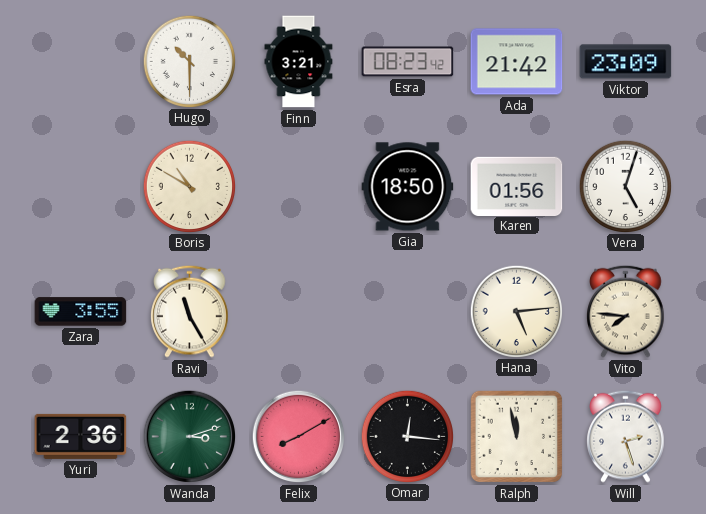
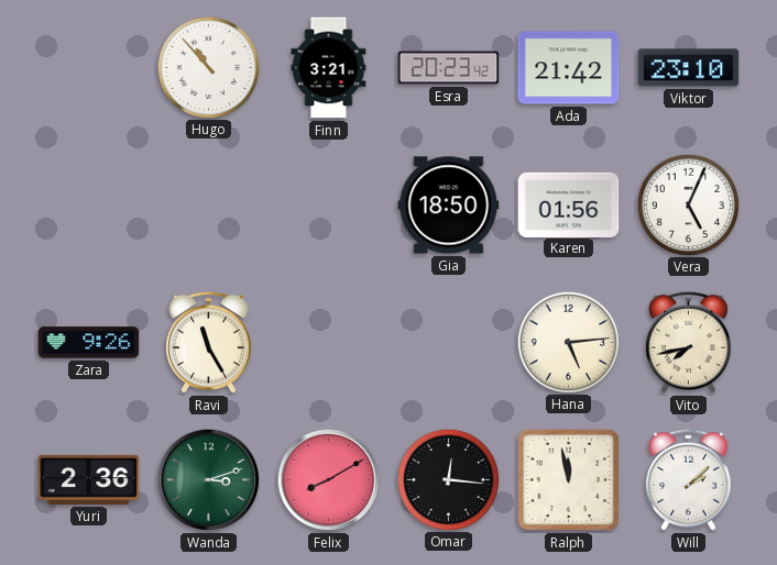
Hugo: 10:30 -> 10:53
Esra: 08:23 -> 20:23
Viktor: 23:09 -> 23:10
Boris: 10:50 -> none
Vera: 5:03 -> 5:04
Zara: 3:55 -> 9:26
Vito: 7:46 -> 7:43
Will: 2:27 -> 2:08
